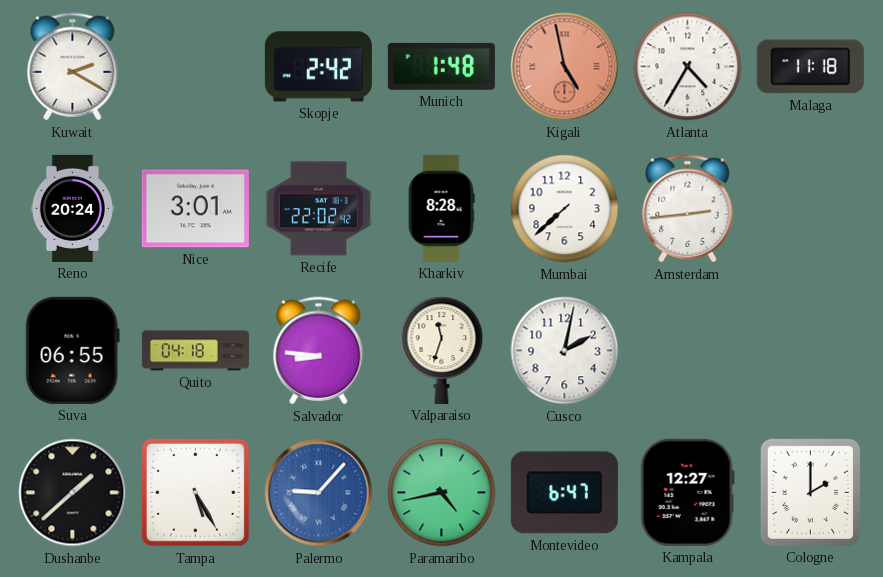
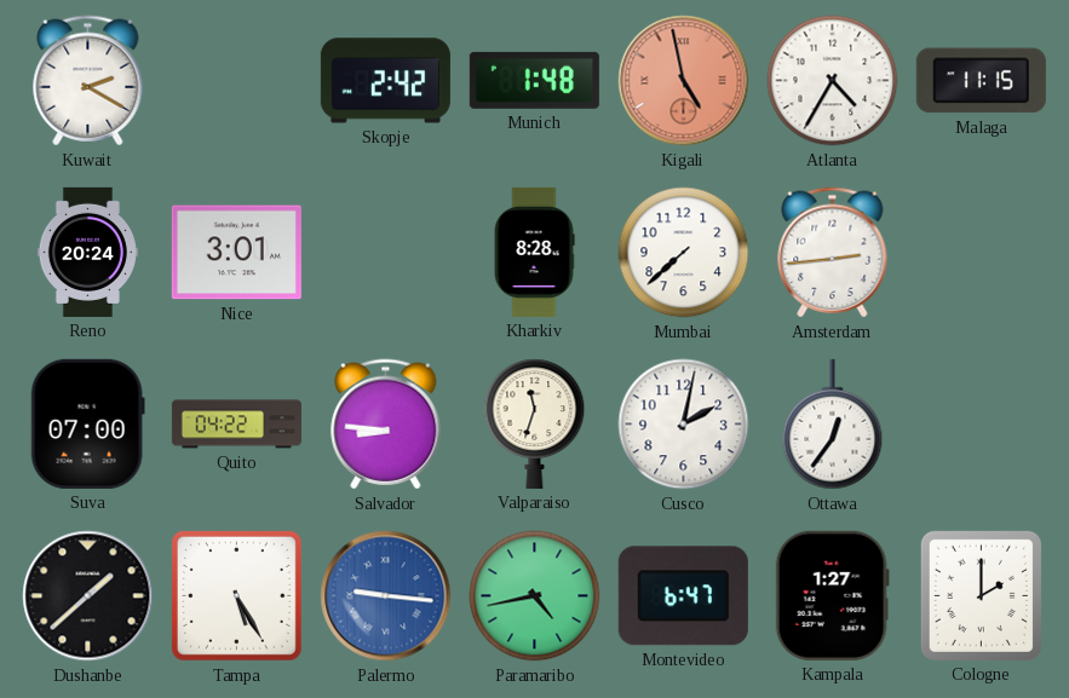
Malaga: 11:18 -> 11:15
Recife: 22:02 -> none
Suva: 06:55 -> 07:00
Quito: 04:18 -> 04:22
Ottawa: none -> 12:36
Palermo: 9:07 -> 9:16
Kampala: 12:27 -> 1:27
